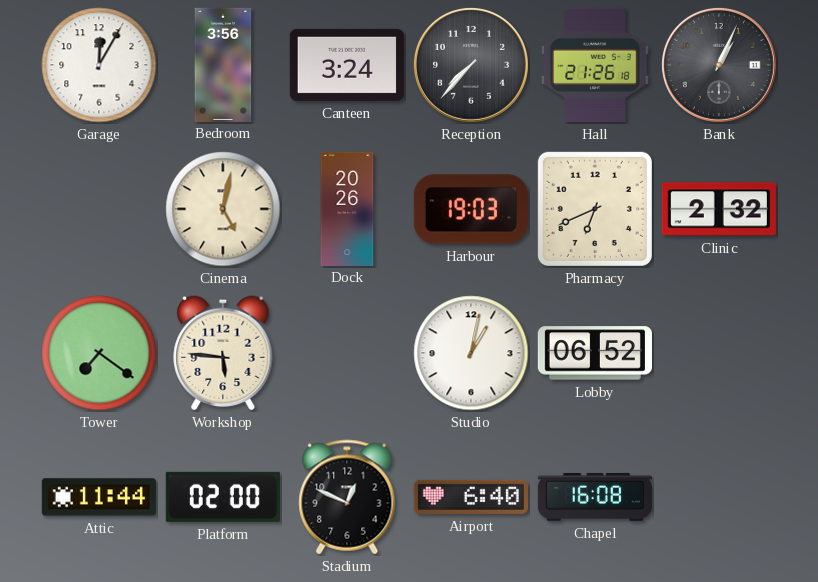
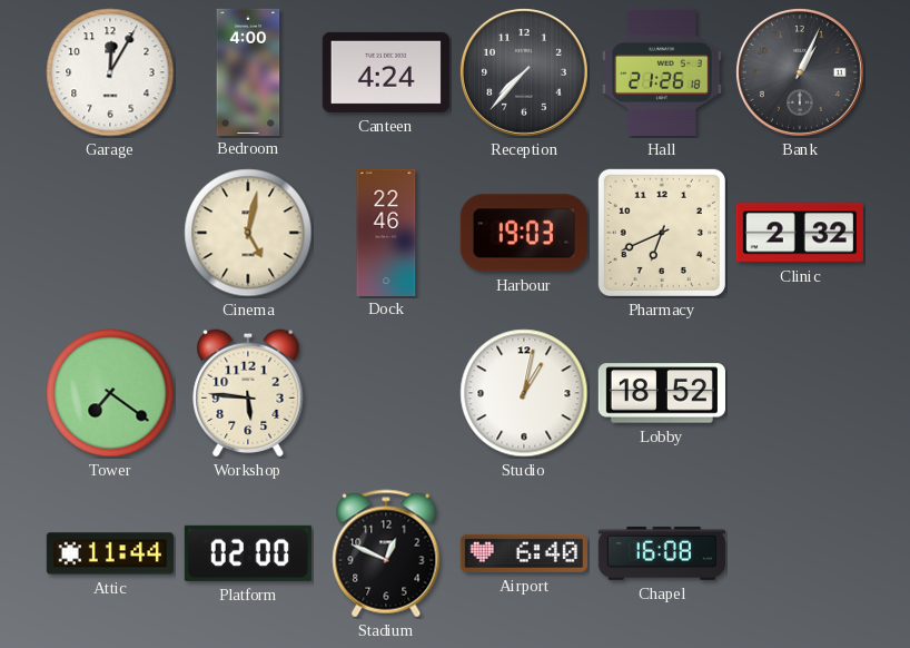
Bedroom: 3:56 -> 4:00
Canteen: 3:24 -> 4:24
Dock: 20:26 -> 22:46
Lobby: 06:52 -> 18:52
